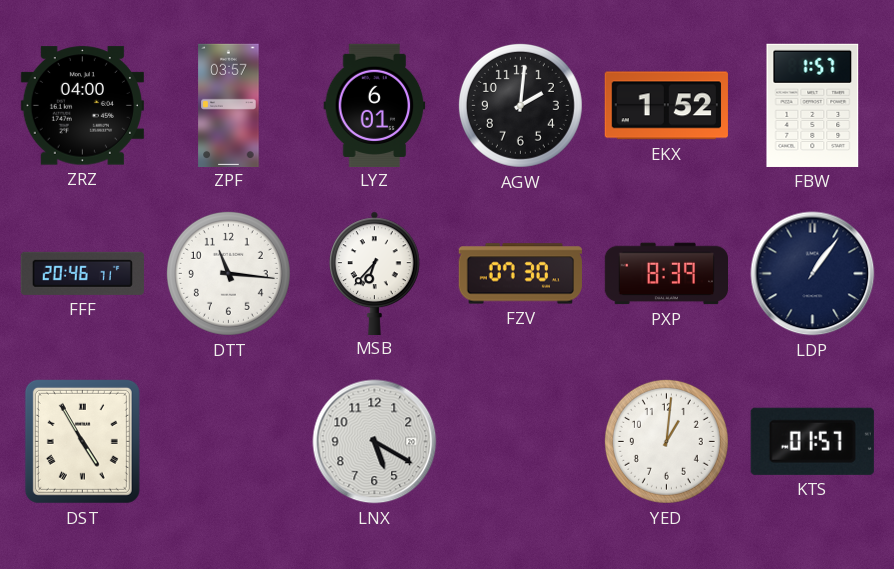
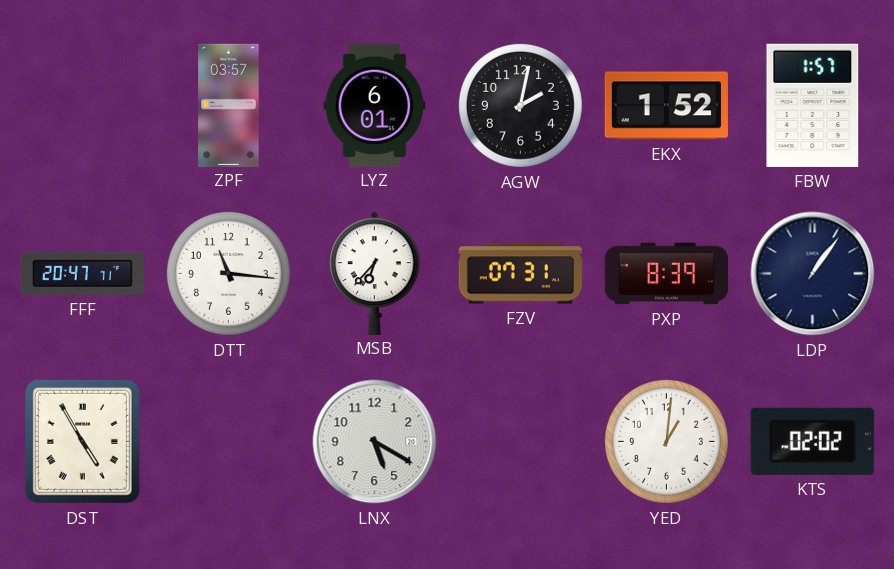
ZRZ: 04:00 -> none
AGW: 2:01 -> 2:02
FFF: 20:46 -> 20:47
FZV: 07:30 -> 07:31
KTS: 01:57 -> 02:02
